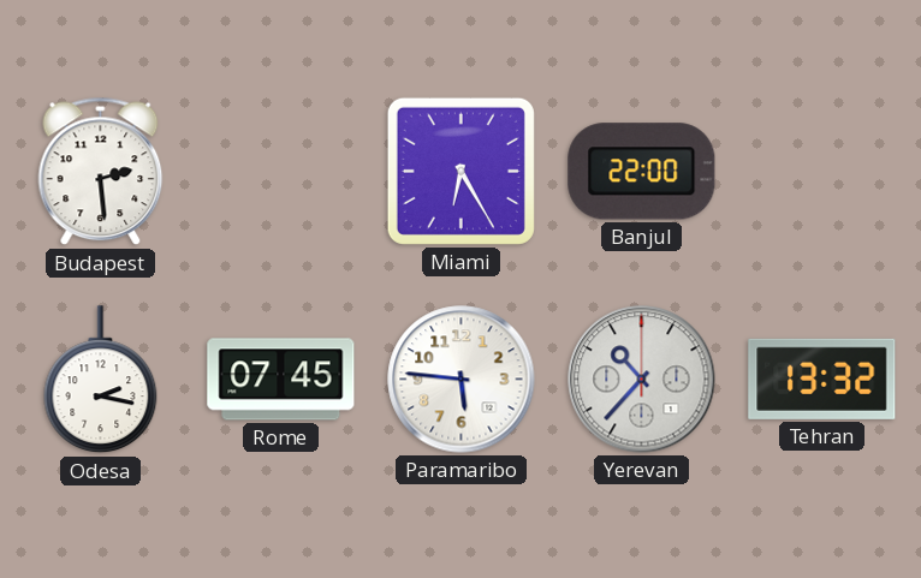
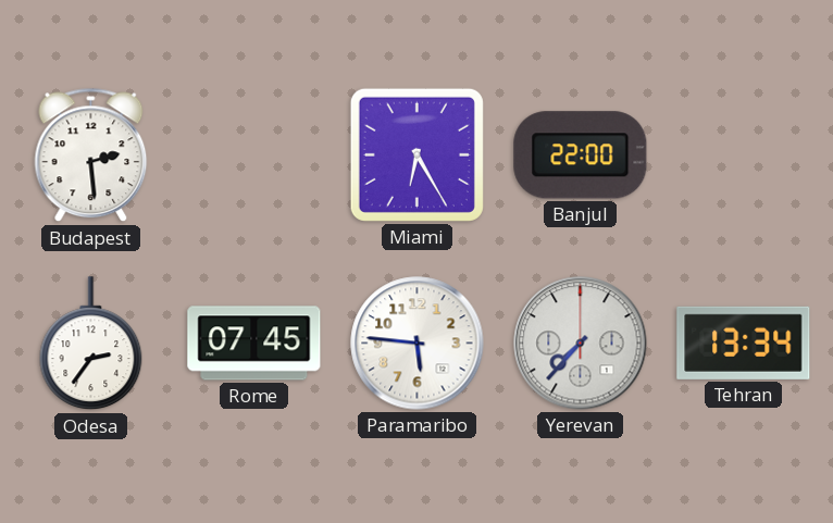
Odesa: 2:17 -> 2:36
Yerevan: 10:37 -> 7:37
Tehran: 13:32 -> 13:34
